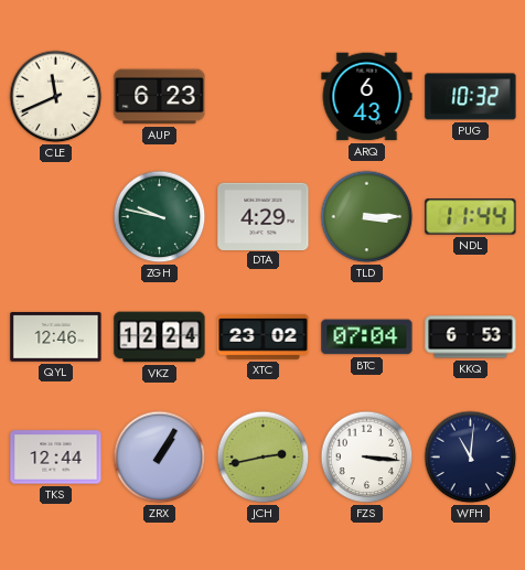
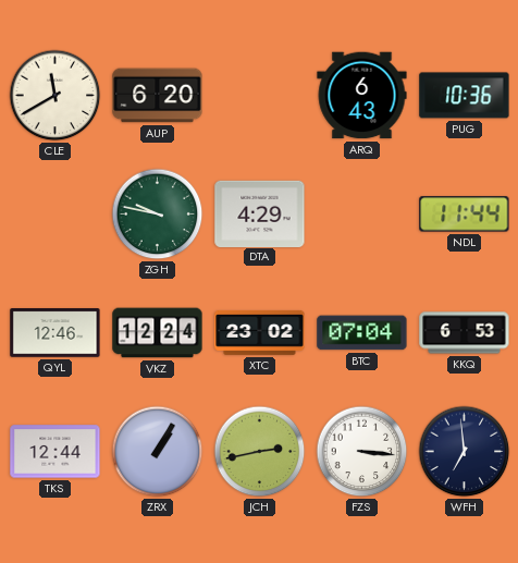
CLE: 11:41 -> 11:40
AUP: 6:23 -> 6:20
PUG: 10:32 -> 10:36
TLD: 3:15 -> none
WFH: 11:01 -> 6:59
